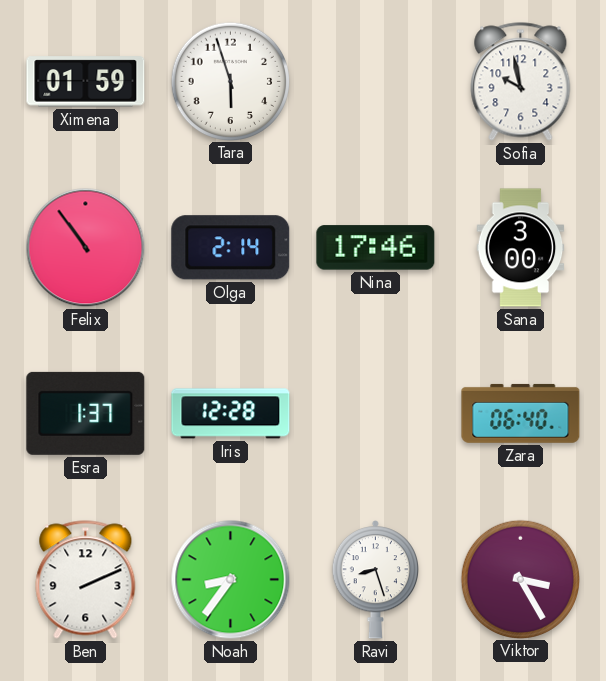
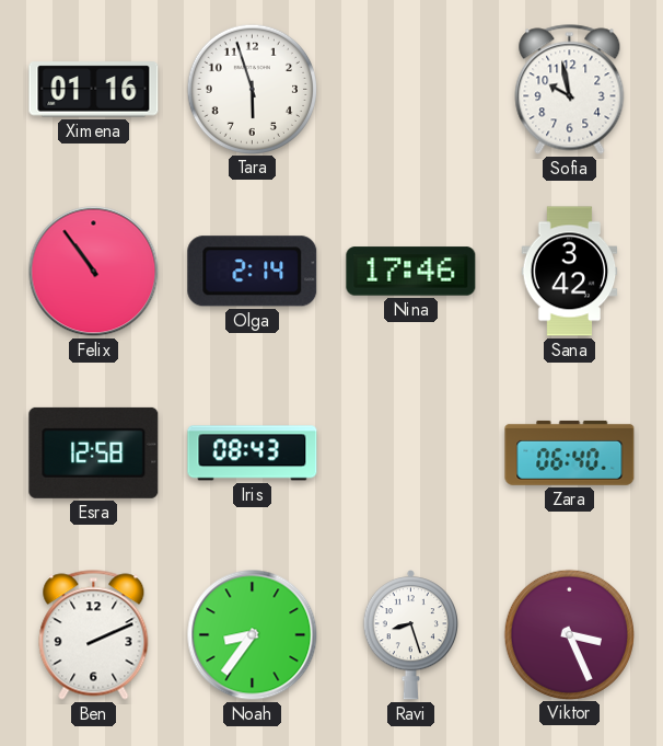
Ximena: 01:59 -> 01:16
Sana: 3:00 -> 3:42
Esra: 1:37 -> 12:58
Iris: 12:28 -> 08:43
Viktor: 3:25 -> 3:26
